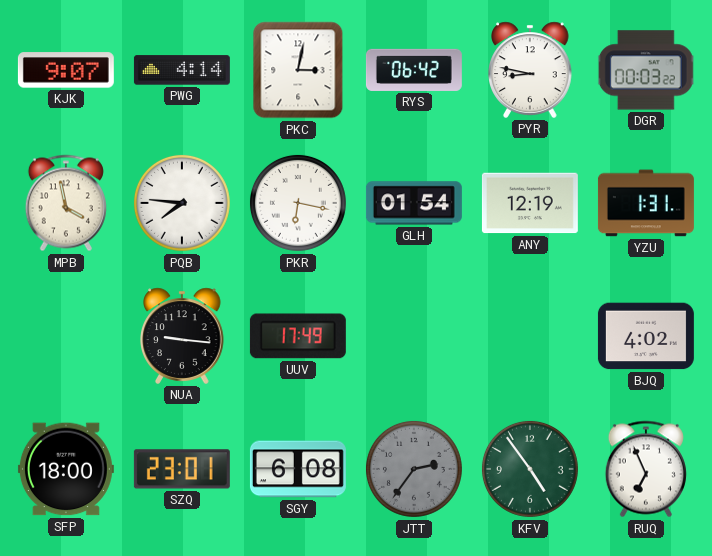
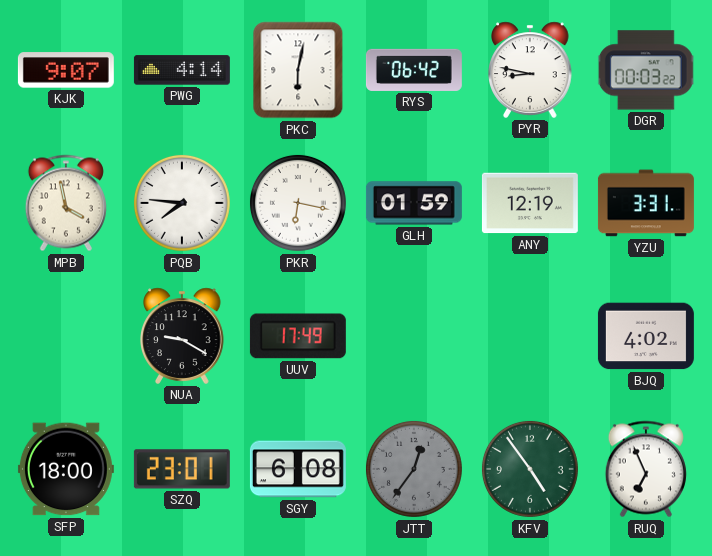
PKC: 3:02 -> 6:02
GLH: 01:54 -> 01:59
YZU: 1:31 -> 3:31
NUA: 9:16 -> 9:20
JTT: 2:36 -> 12:36
